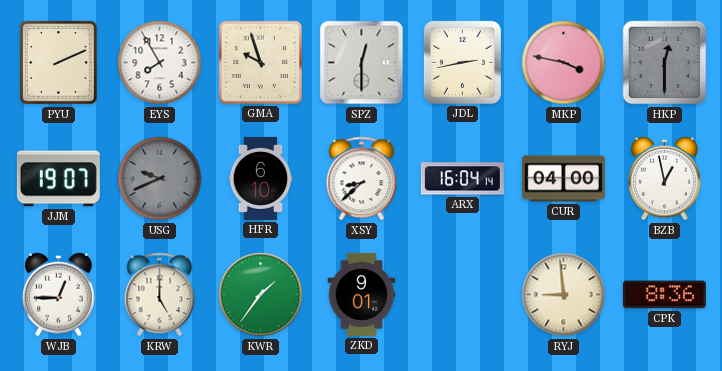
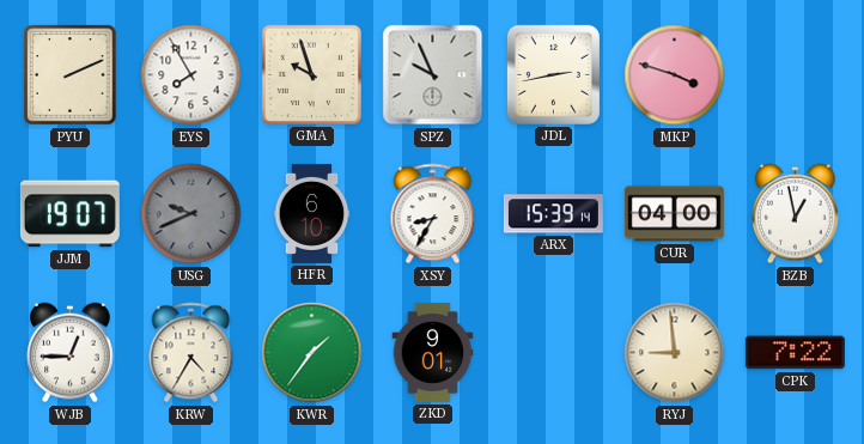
SPZ: 12:30 -> 9:56
MKP: 3:47 -> 3:48
HKP: 12:30 -> none
XSY: 8:38 -> 8:35
ARX: 16:04 -> 15:39
KRW: 5:00 -> 4:35
CPK: 8:36 -> 7:22
